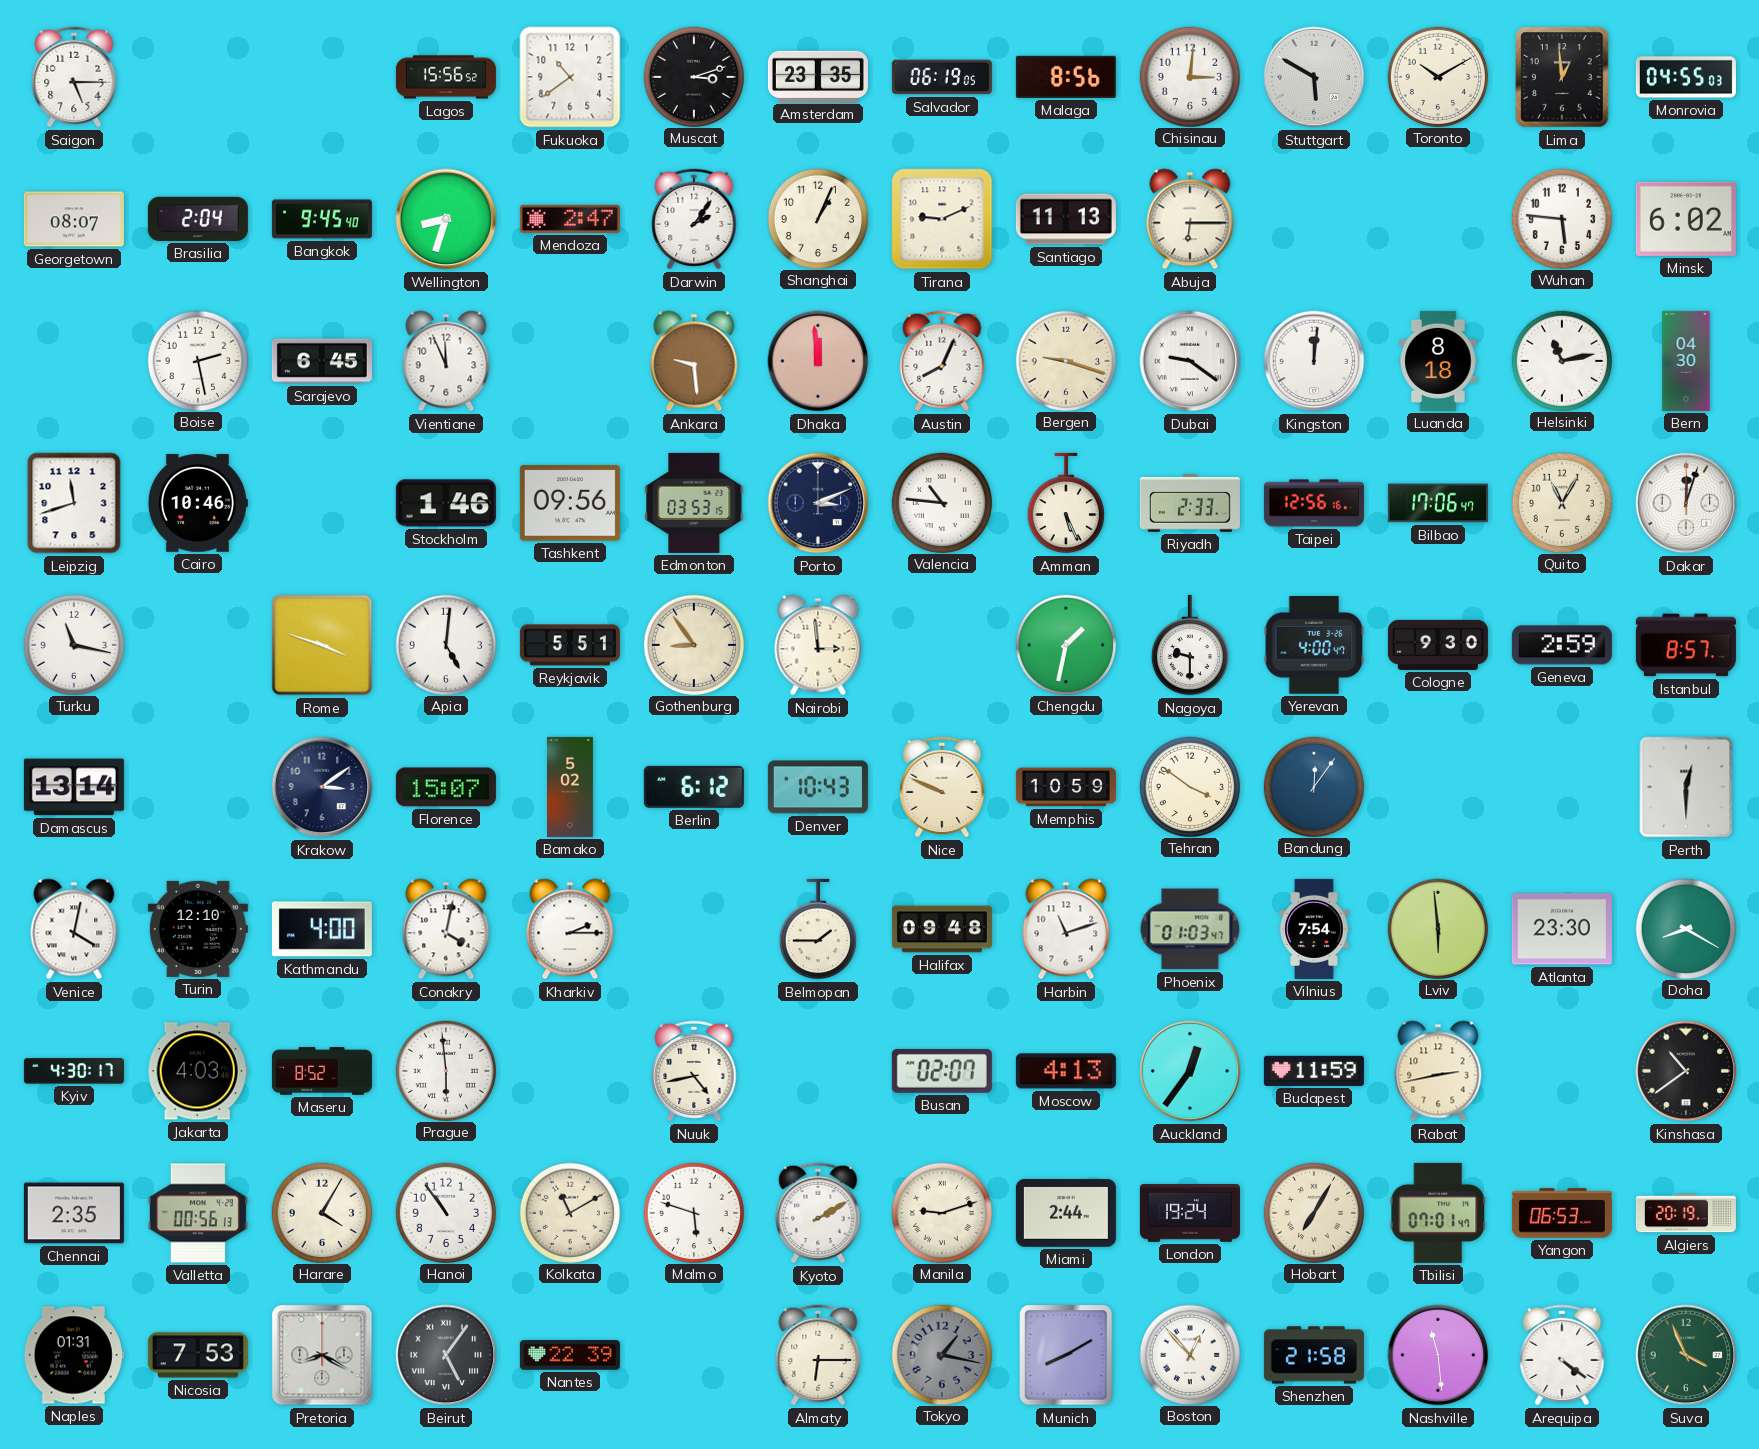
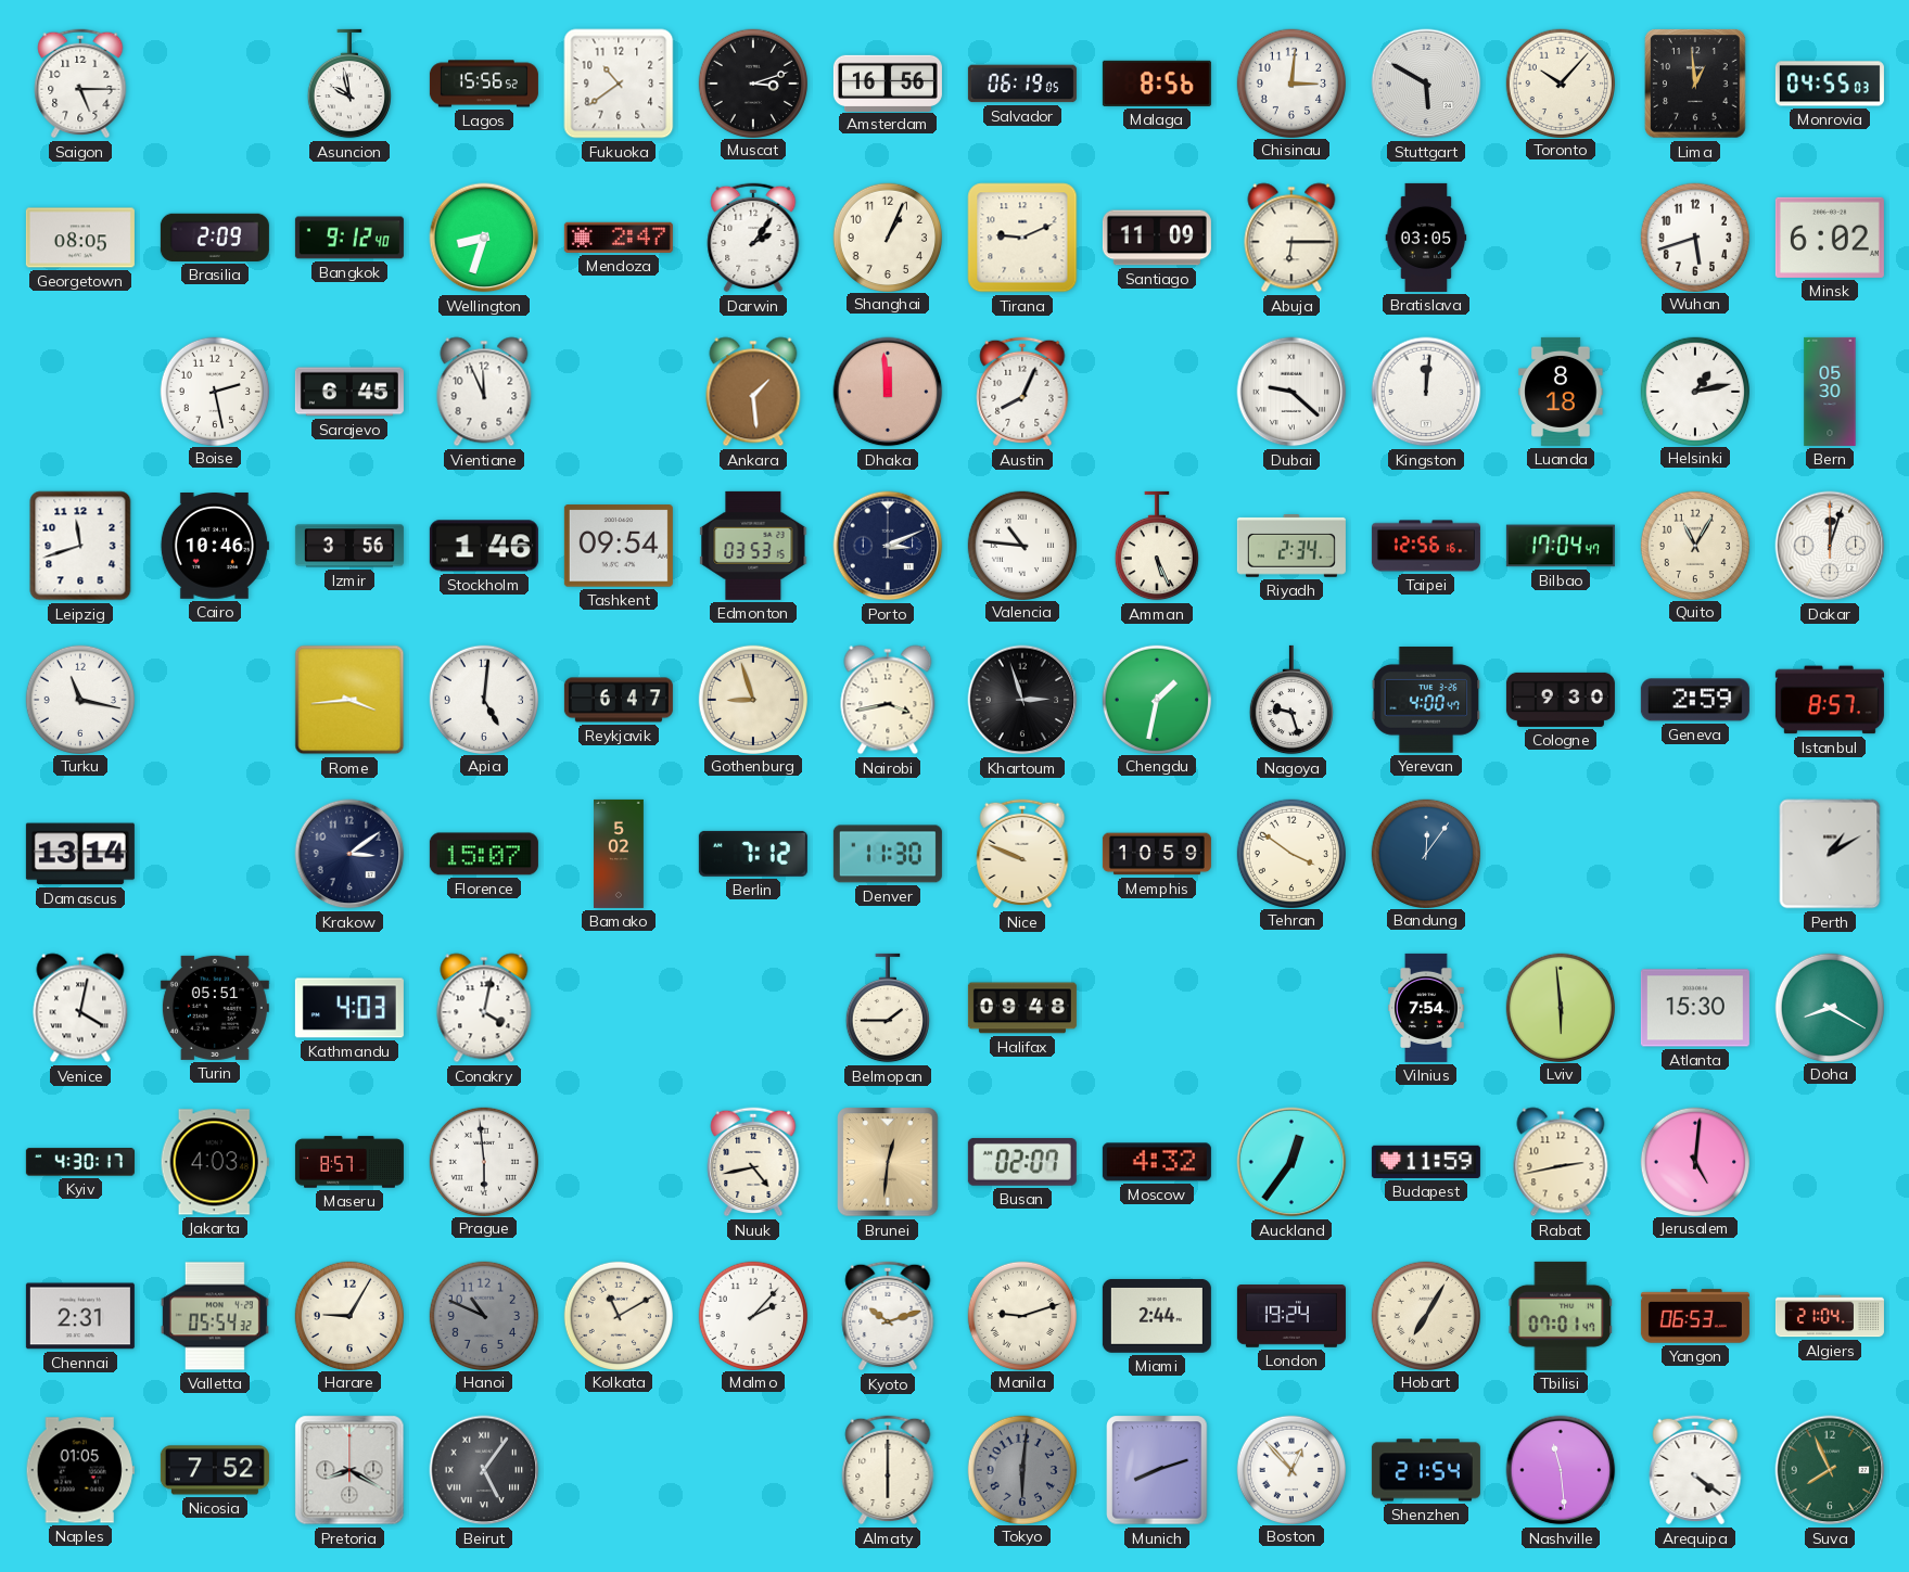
Asuncion: none -> 9:58
Amsterdam: 23:35 -> 16:56
Toronto: 10:10 -> 10:07
Georgetown: 08:07 -> 08:05
Brasilia: 2:04 -> 2:09
Bangkok: 9:45 -> 9:12
Santiago: 11:13 -> 11:09
Bratislava: none -> 03:05
Wuhan: 5:46 -> 5:42
Ankara: 9:29 -> 1:29
Bergen: 9:18 -> none
Dubai: 9:21 -> 9:22
Helsinki: 11:13 -> 1:13
Bern: 04:30 -> 05:30
Izmir: none -> 3:56
Tashkent: 09:56 -> 09:54
Riyadh: 2:33 -> 2:34
Bilbao: 17:06 -> 17:04
Rome: 3:48 -> 3:44
Reykjavik: 5:51 -> 6:47
Gothenburg: 8:54 -> 8:57
Nairobi: 2:59 -> 3:43
Khartoum: none -> 2:57
Nagoya: 9:30 -> 9:27
Berlin: 6:12 -> 7:12
Denver: 10:43 -> 11:30
Perth: 12:30 -> 1:10
Turin: 12:10 -> 05:51
Kathmandu: 4:00 -> 4:03
Kharkiv: 2:15 -> none
Harbin: 11:12 -> none
Phoenix: 01:03 -> none
Atlanta: 23:30 -> 15:30
Maseru: 8:52 -> 8:57
Brunei: none -> 12:31
Moscow: 4:13 -> 4:32
Jerusalem: none -> 5:01
Kinshasa: 10:39 -> none
Chennai: 2:35 -> 2:31
Valletta: 00:56 -> 05:54
Harare: 4:05 -> 9:05
Hanoi: 10:54 -> 10:49
Hanoi dial: white -> grey
Malmo: 5:48 -> 2:07
Kyoto: 2:10 -> 10:12
Algiers: 20:19 -> 21:04
Naples: 01:31 -> 01:05
Nicosia: 7:53 -> 7:52
Nantes: 22:39 -> none
Almaty: 6:15 -> 6:00
Tokyo: 1:17 -> 6:01
Munich: 8:10 -> 8:12
Shenzhen: 21:58 -> 21:54
Suva: 3:56 -> 7:56
